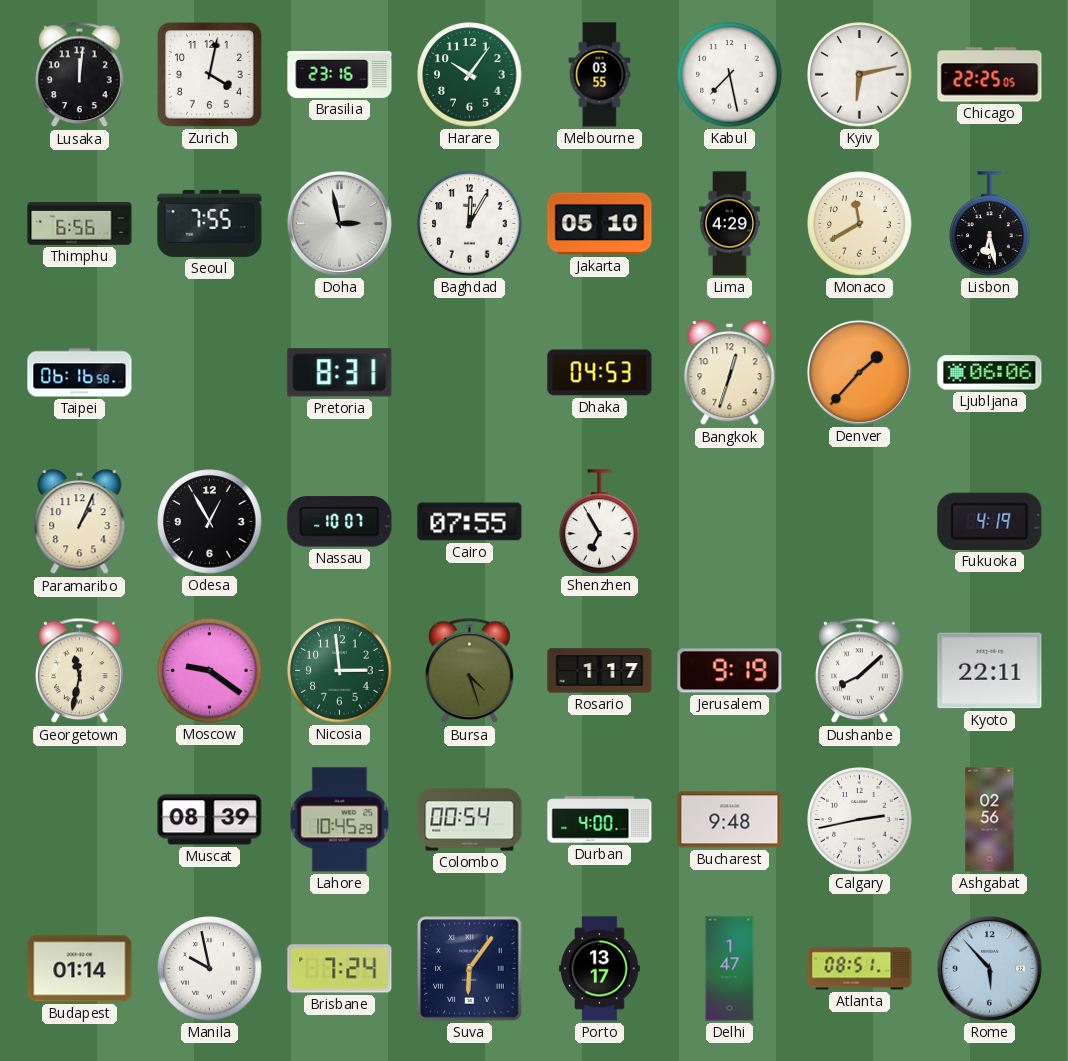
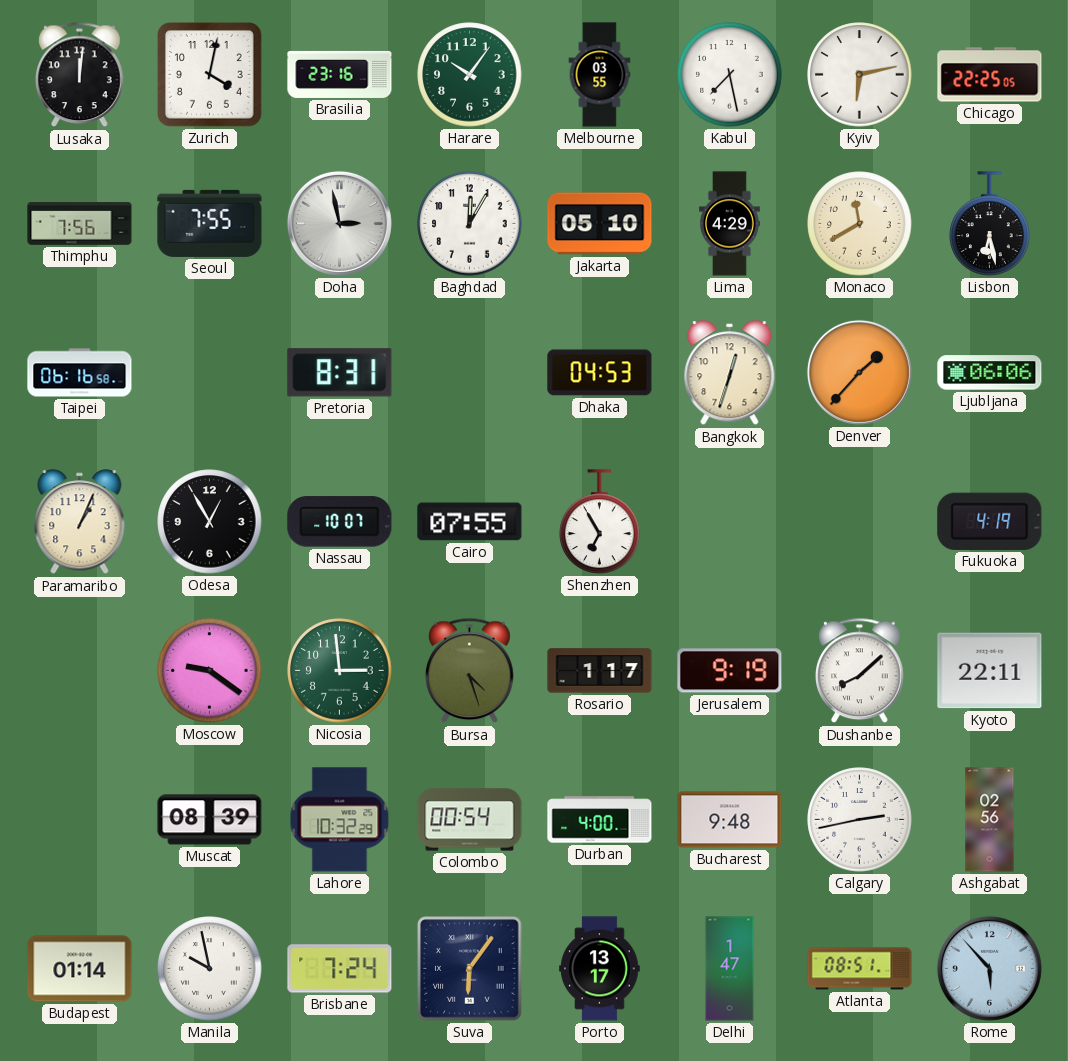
Thimphu: 6:56 -> 7:56
Georgetown: 11:32 -> none
Lahore: 10:45 -> 10:32
